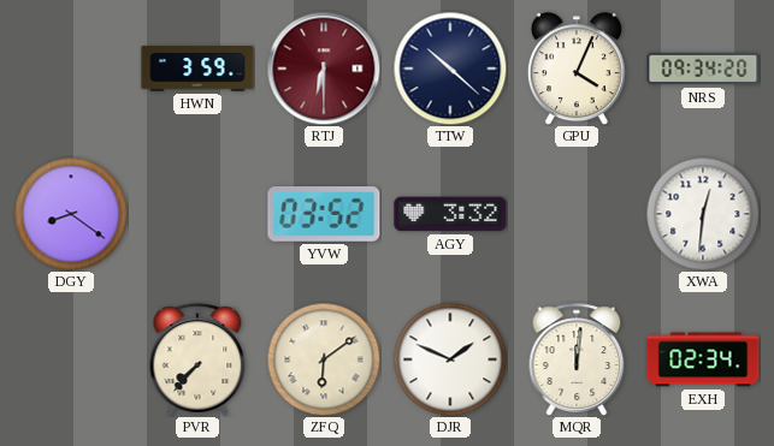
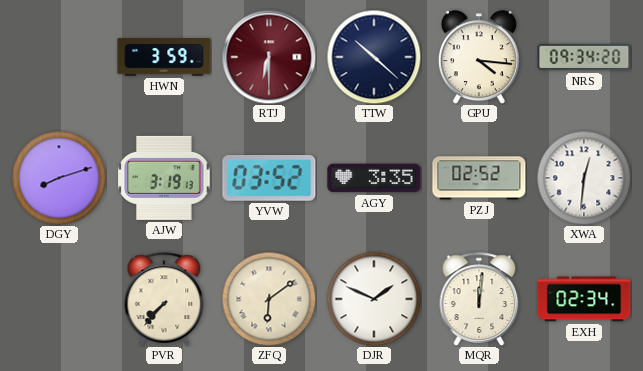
GPU: 4:04 -> 4:16
DGY: 8:21 -> 8:12
AJW: none -> 3:19
AGY: 3:32 -> 3:35
PZJ: none -> 02:52
